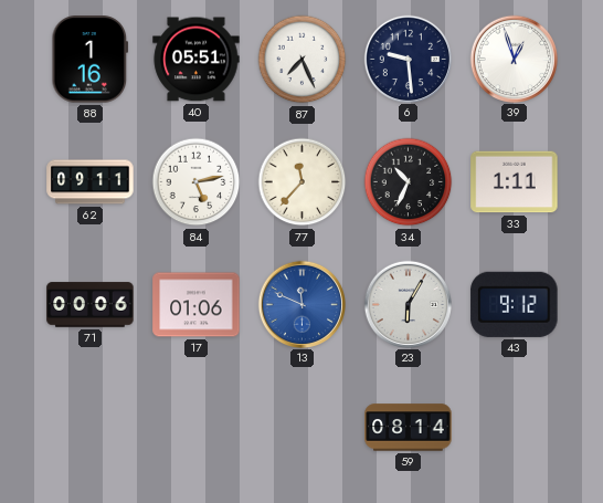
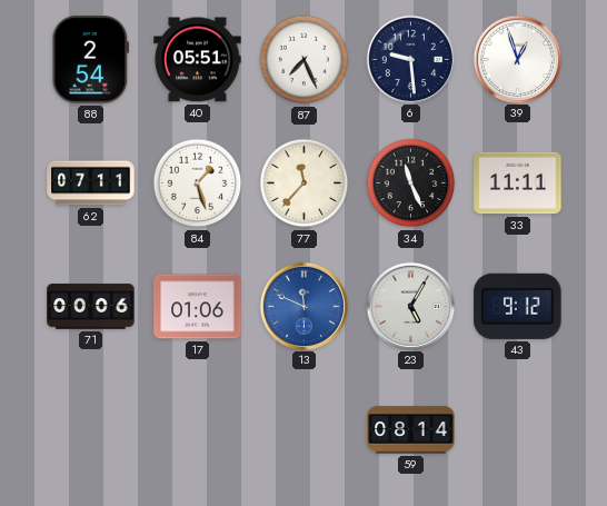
88: 1:16 -> 2:54
62: 09:11 -> 07:11
84: 5:13 -> 1:27
34: 10:34 -> 11:26
33: 1:11 -> 11:11
23: 6:05 -> 5:05
